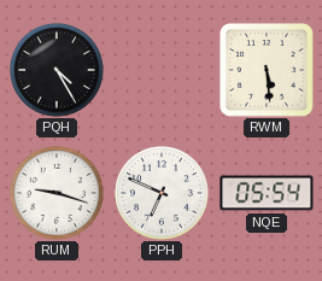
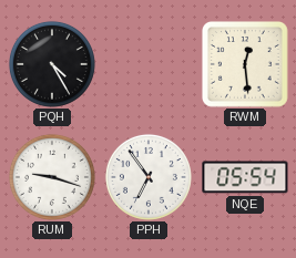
RWM: 5:29 -> 12:29
PPH: 6:49 -> 6:54
